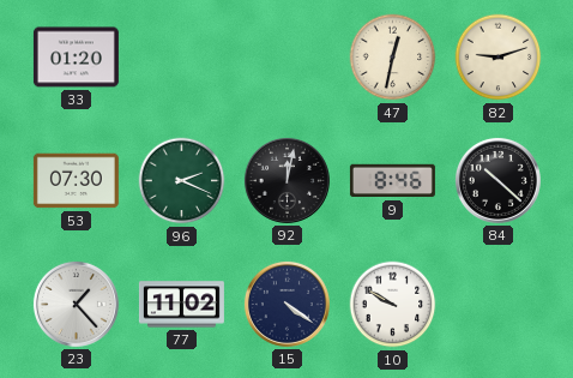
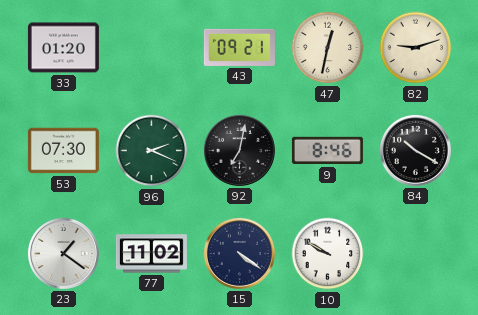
43: none -> 09:21
92: 12:02 -> 7:02
84: 10:22 -> 10:20
23: 1:23 -> 1:21
